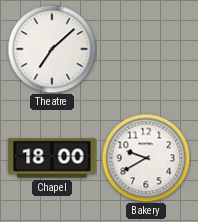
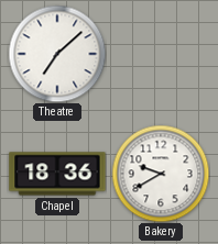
Chapel: 18:00 -> 18:36
